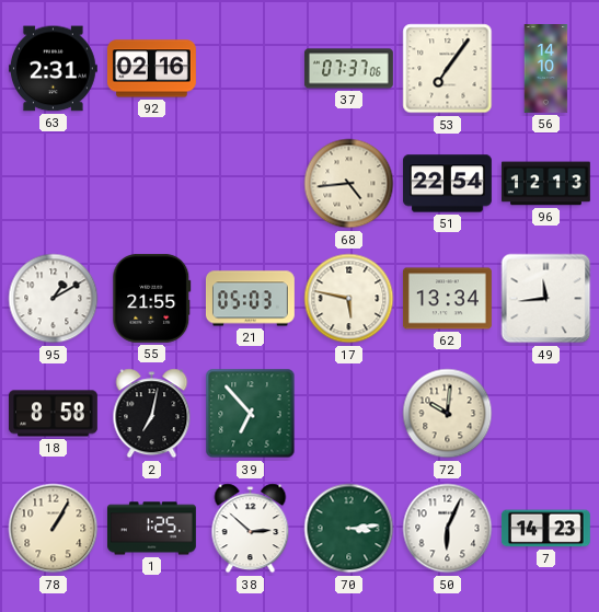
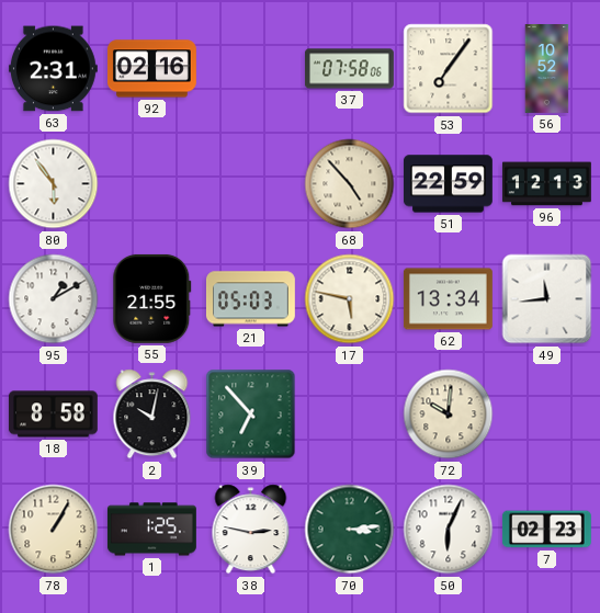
37: 07:37 -> 07:58
56: 14:10 -> 10:52
80: none -> 5:54
68: 4:44 -> 4:53
51: 22:54 -> 22:59
2: 7:02 -> 10:02
38: 2:52 -> 2:47
7: 14:23 -> 02:23
